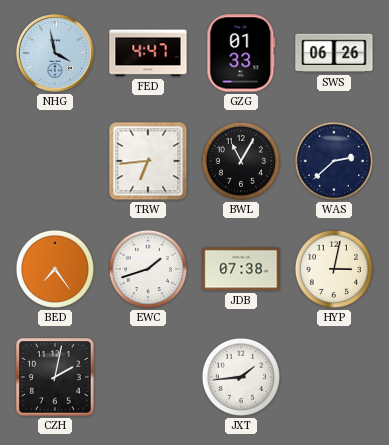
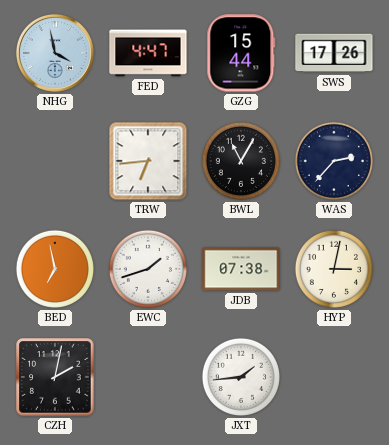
GZG: 01:33 -> 15:44
SWS: 06:26 -> 17:26
WAS: 2:38 -> 2:37
BED: 7:24 -> 6:58
